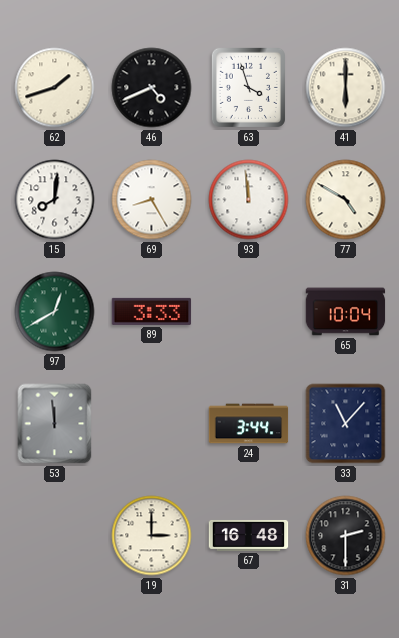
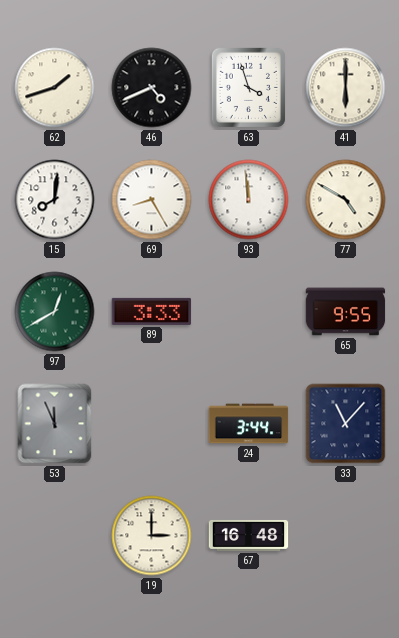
65: 10:04 -> 9:55
53: 11:59 -> 11:56
31: 2:30 -> none
